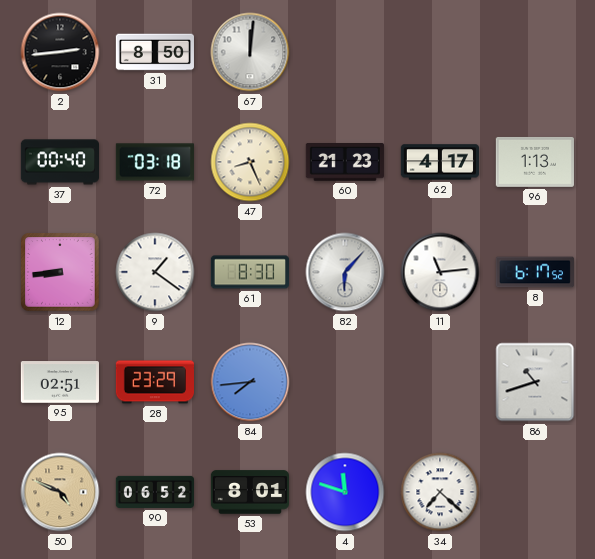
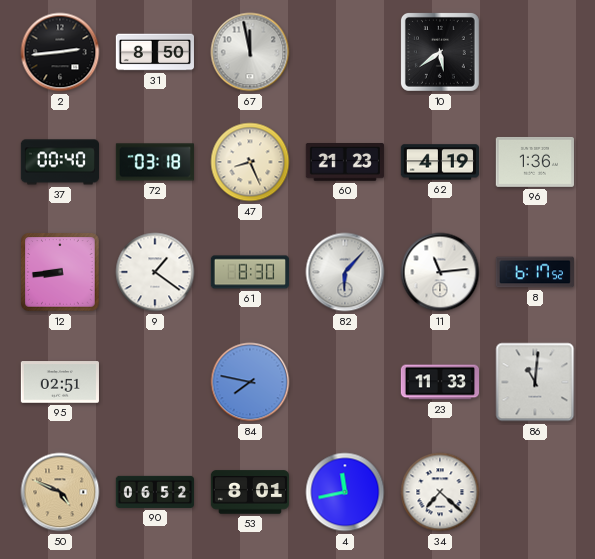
67: 12:01 -> 11:58
10: none -> 5:39
62: 4:17 -> 4:19
96: 1:13 -> 1:36
28: 23:29 -> none
84: 7:44 -> 7:47
23: none -> 11:33
86: 10:42 -> 11:01
4: 11:48 -> 11:43
